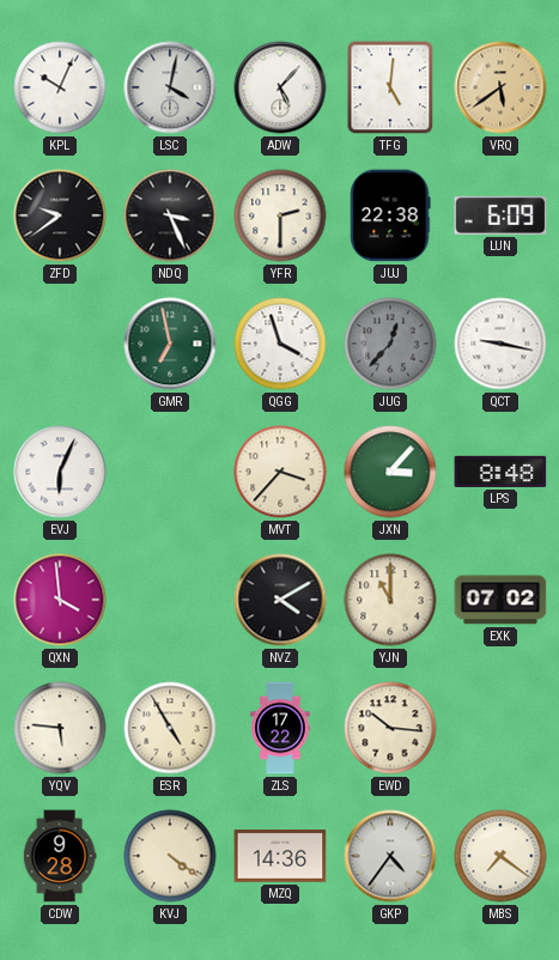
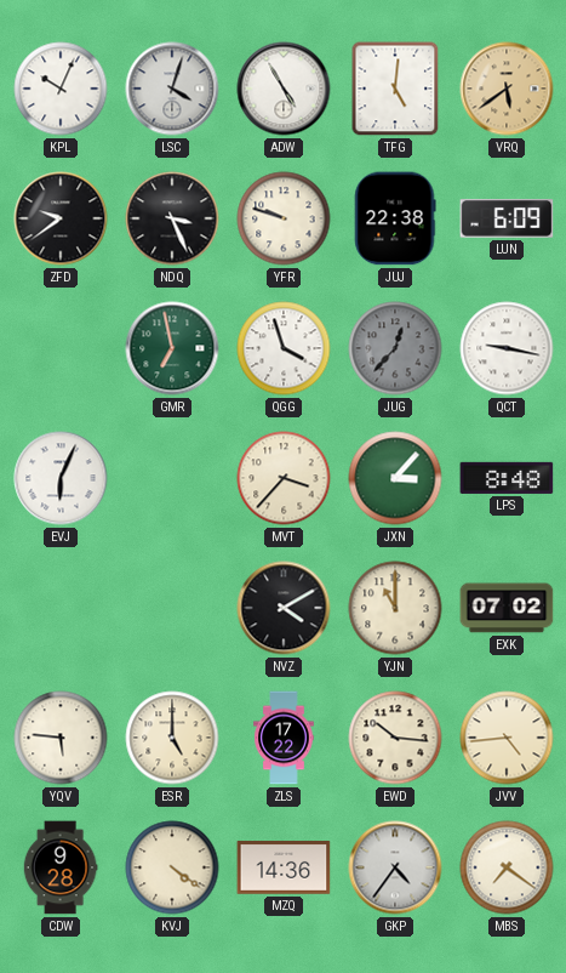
LSC: 4:02 -> 4:03
ADW: 5:07 -> 4:55
YFR: 2:30 -> 9:48
QXN: 3:59 -> none
ESR: 4:55 -> 5:00
JVV: none -> 4:44
